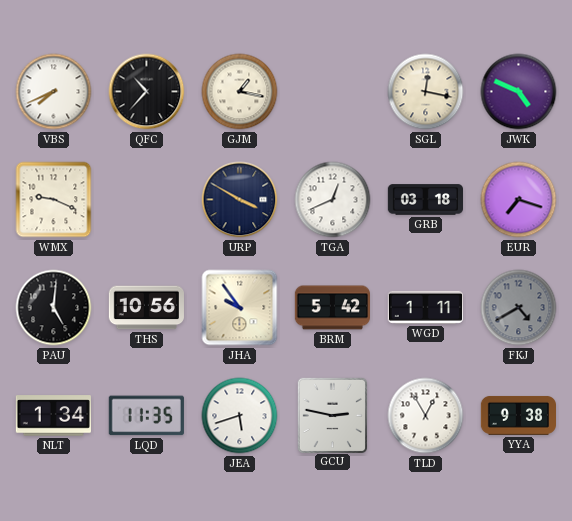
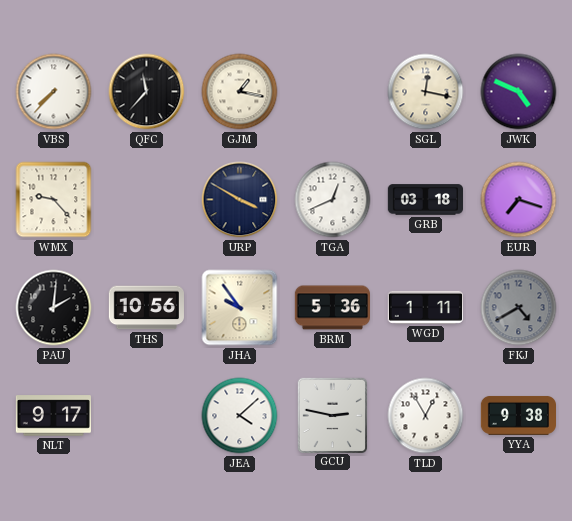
VBS: 7:41 -> 7:37
QFC: 10:37 -> 11:37
WMX: 9:19 -> 9:23
PAU: 5:01 -> 2:01
BRM: 5:42 -> 5:36
NLT: 1:34 -> 9:17
LQD: 11:35 -> none
JEA: 5:42 -> 4:08
